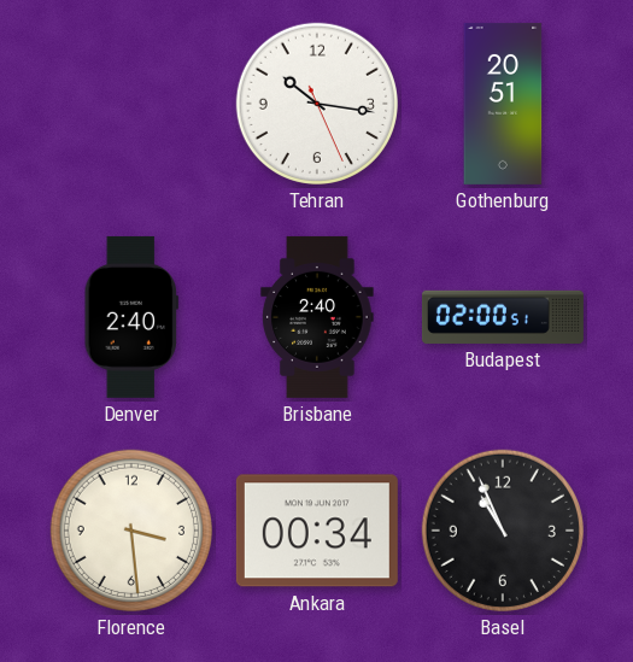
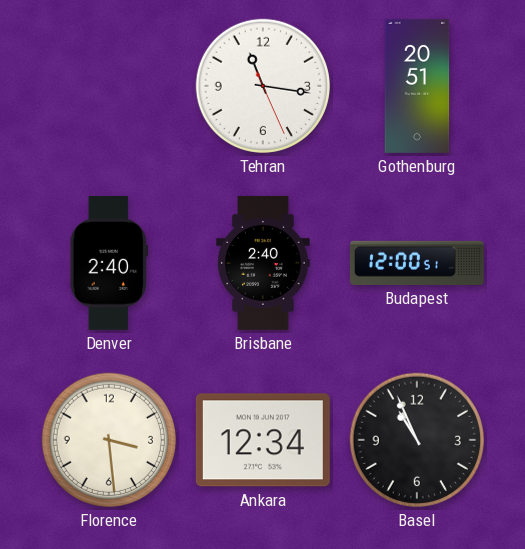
Tehran: 10:16 -> 11:16
Budapest: 02:00 -> 12:00
Ankara: 00:34 -> 12:34
